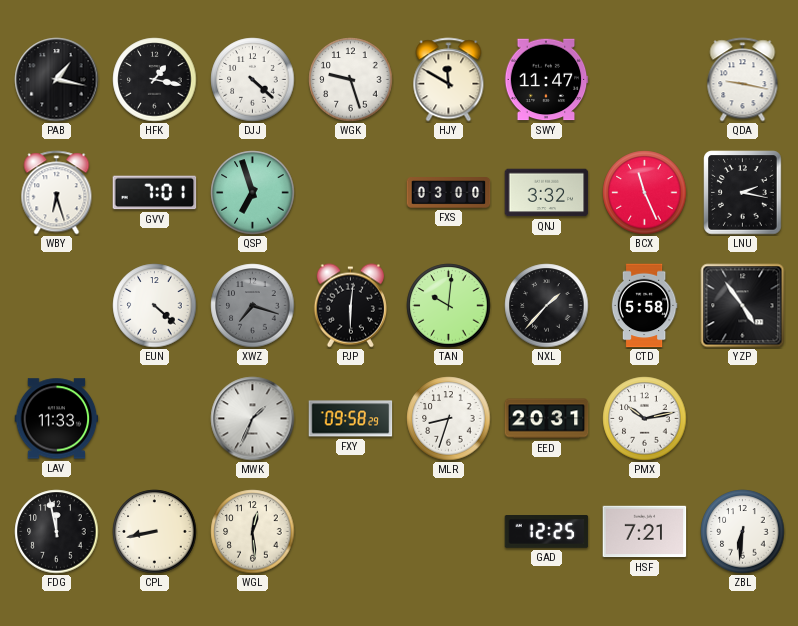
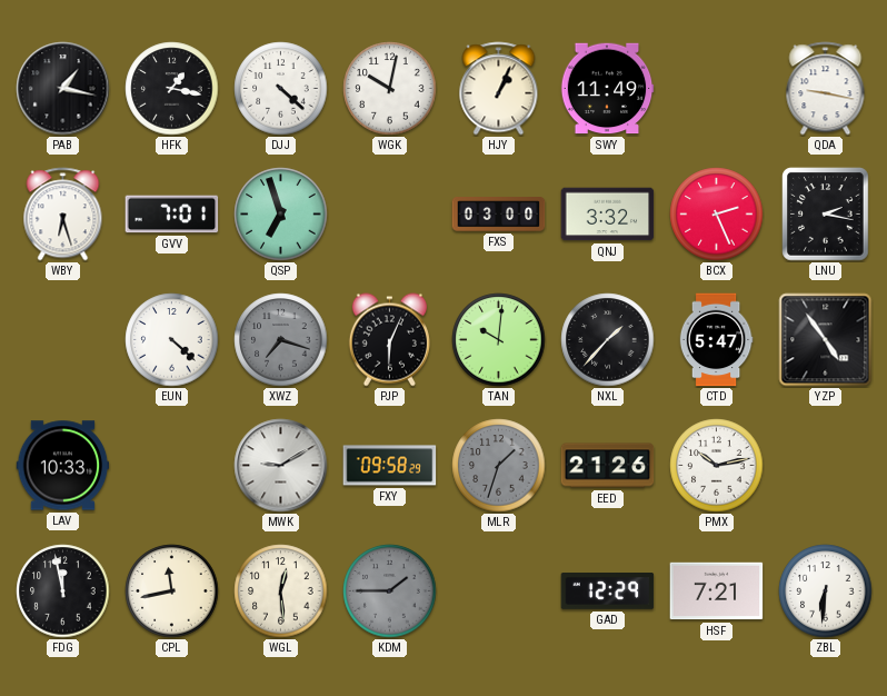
WGK: 9:27 -> 10:02
HJY: 11:50 -> 1:04
SWY: 11:47 -> 11:49
BCX: 11:26 -> 2:26
PJP: 6:01 -> 6:04
CTD: 5:58 -> 5:47
LAV: 11:33 -> 10:33
MWK: 1:34 -> 9:10
MLR: 8:33 -> 1:33
MLR dial: white -> grey
EED: 20:31 -> 21:26
CPL: 8:43 -> 11:43
KDM: none -> 1:45
GAD: 12:25 -> 12:29
